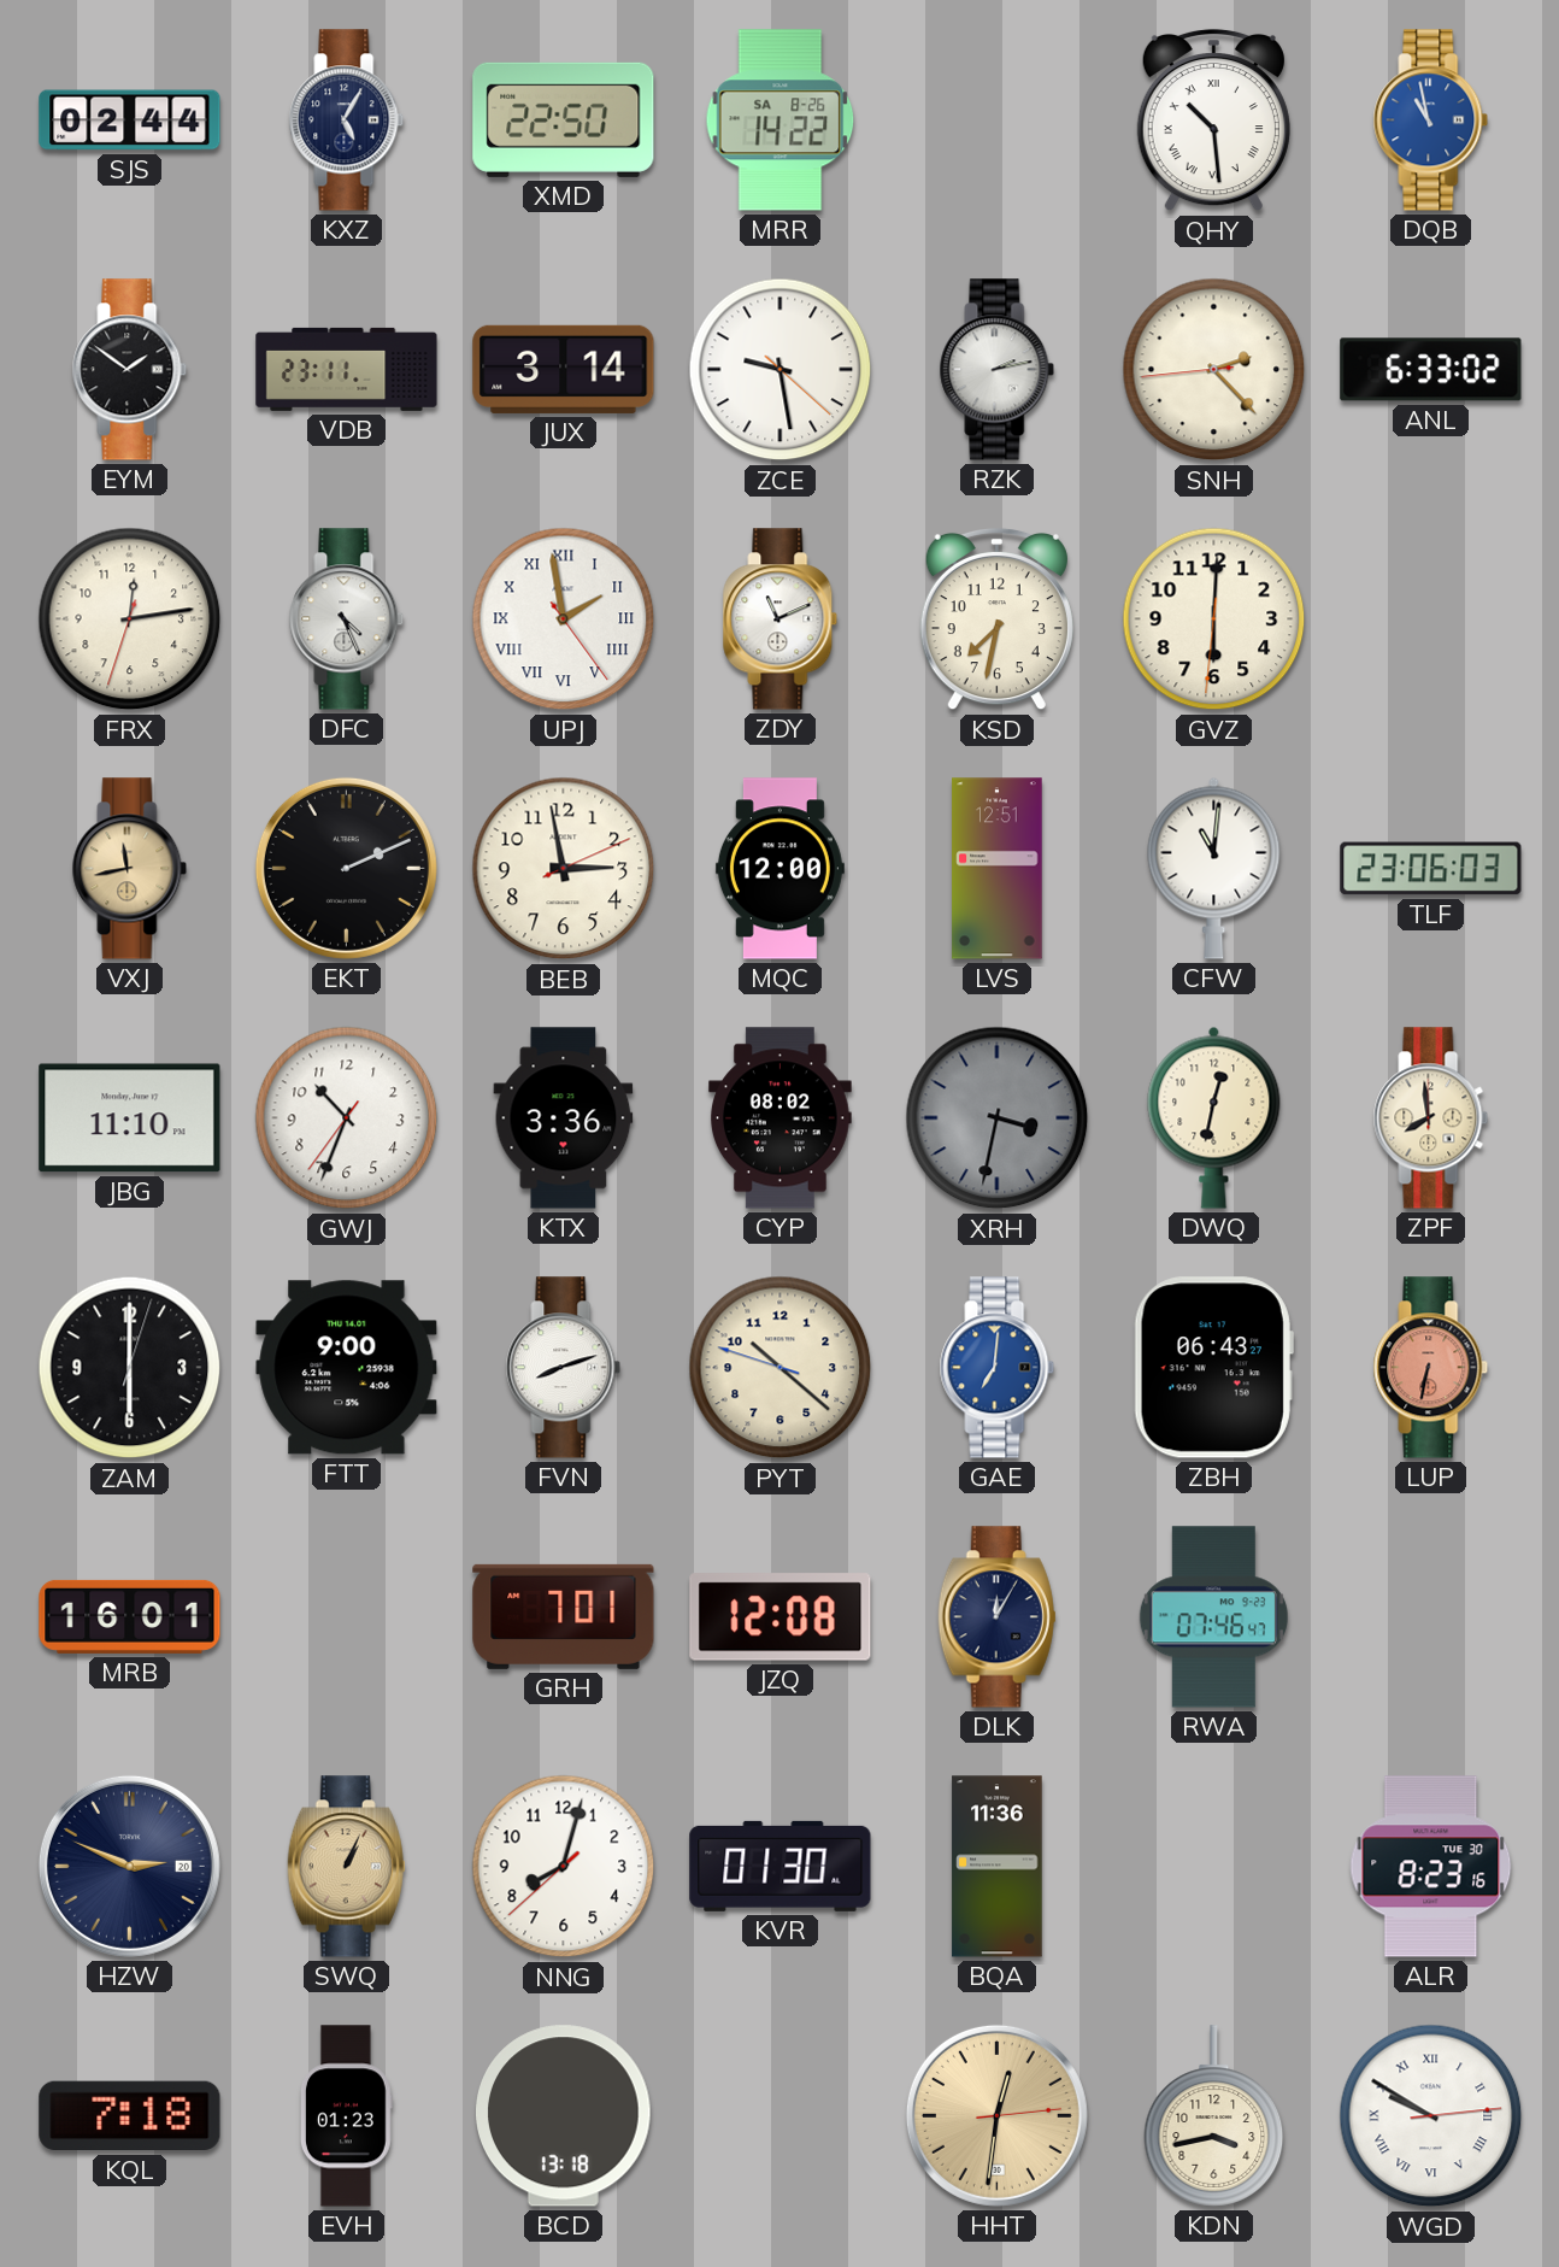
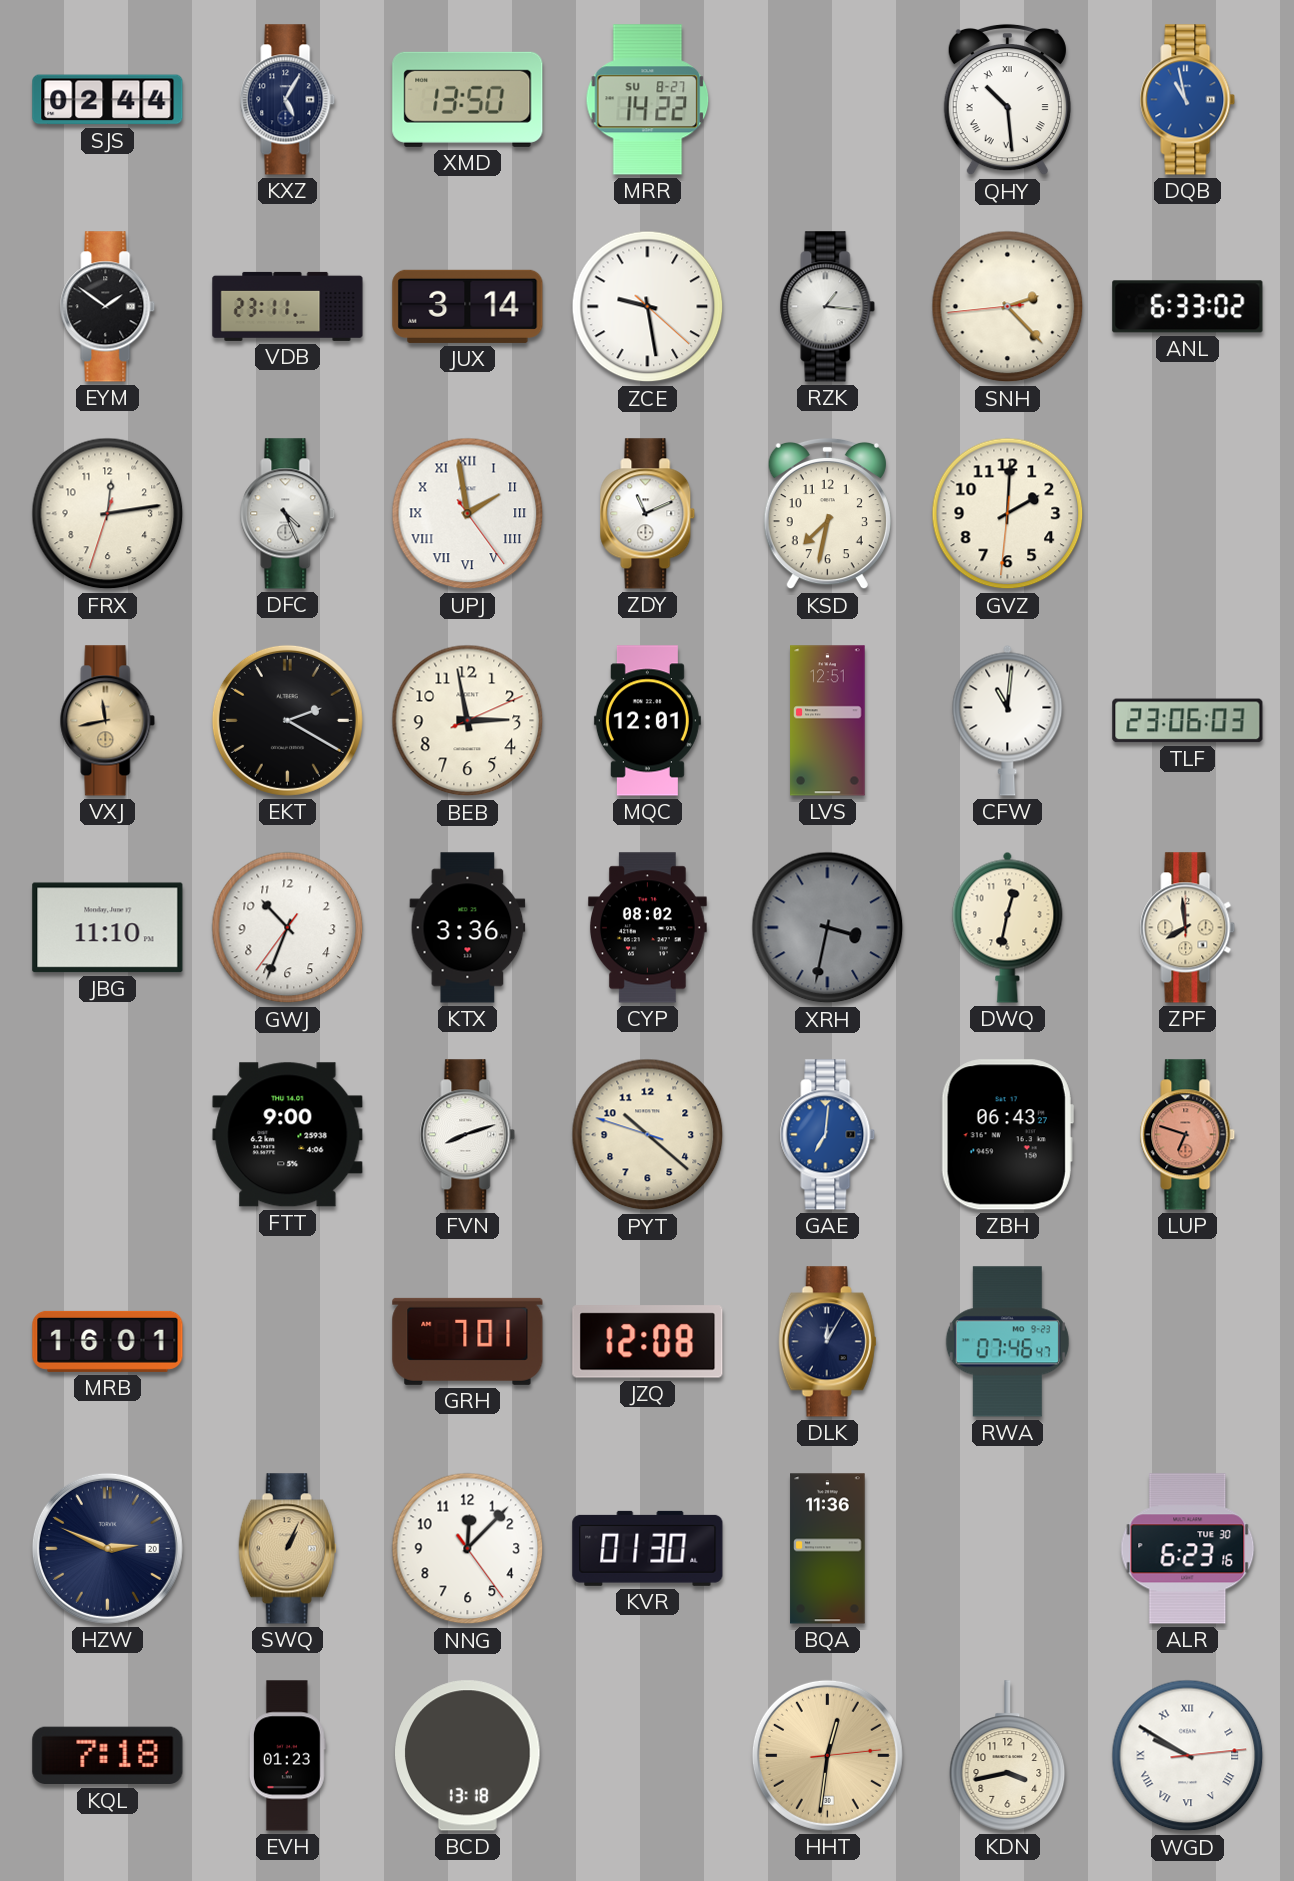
XMD: 22:50 -> 13:50
MRR date: SA 8-26 -> SU 8-27
RZK: 2:13 -> 1:16
GVZ: 6:00 -> 2:00
EKT: 2:11 -> 2:20
MQC: 12:00 -> 12:01
ZAM: 6:00 -> none
LUP: 6:32 -> 6:48
NNG: 8:02 -> 12:07
ALR: 8:23 -> 6:23
